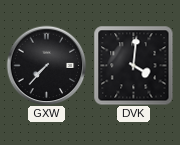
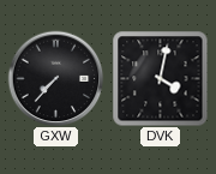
DVK: 4:01 -> 4:02
